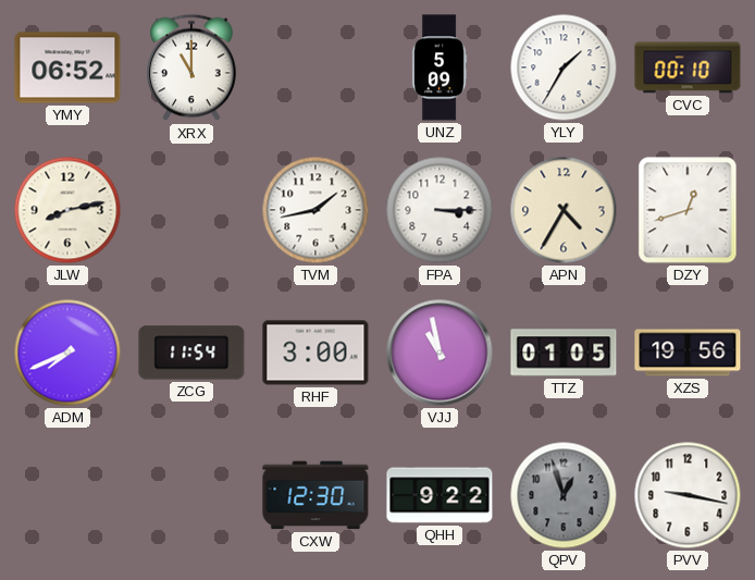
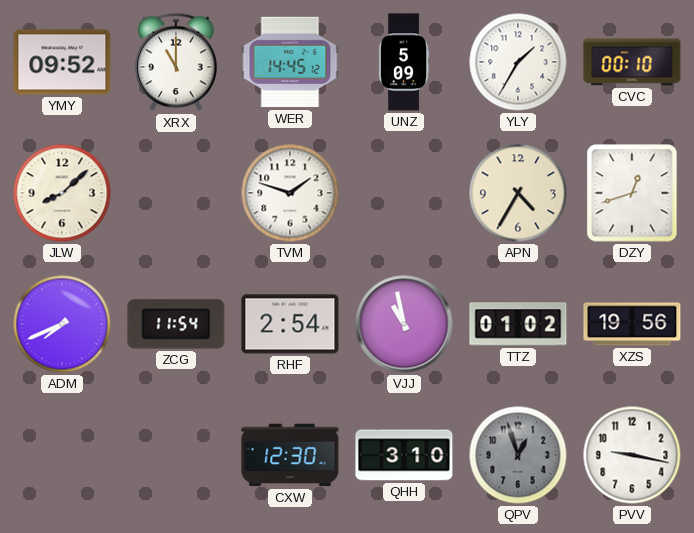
YMY: 06:52 -> 09:52
WER: none -> 14:45
JLW: 8:13 -> 8:08
TVM: 1:43 -> 1:48
FPA: 3:15 -> none
RHF: 3:00 -> 2:54
TTZ: 01:05 -> 01:02
QHH: 9:22 -> 3:10
